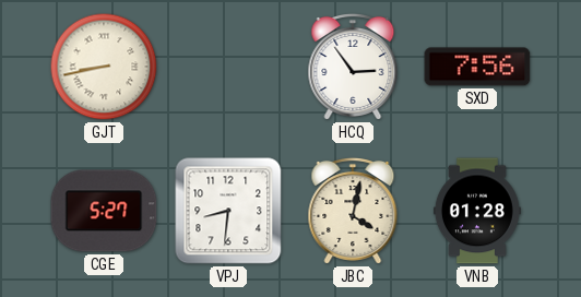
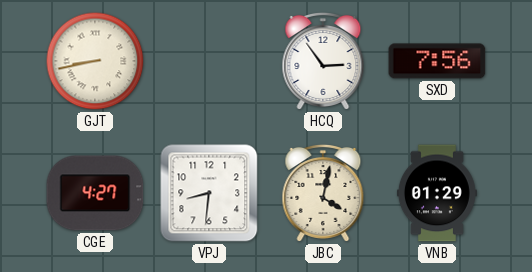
CGE: 5:27 -> 4:27
VNB: 01:28 -> 01:29
